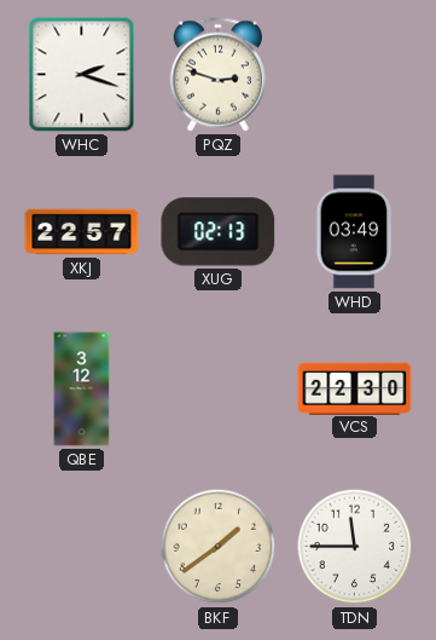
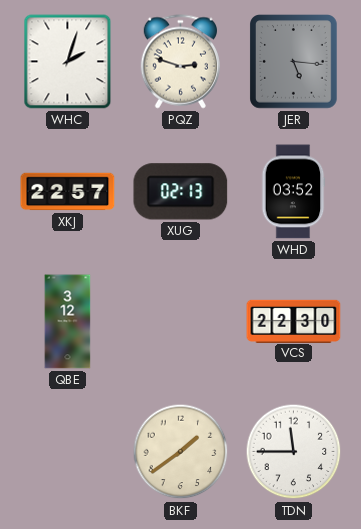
WHC: 2:18 -> 2:03
JER: none -> 5:16
WHD: 03:49 -> 03:52
